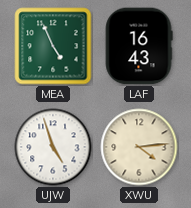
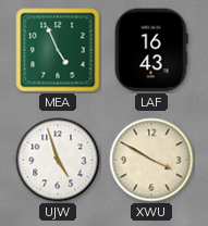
XWU: 4:14 -> 3:50
